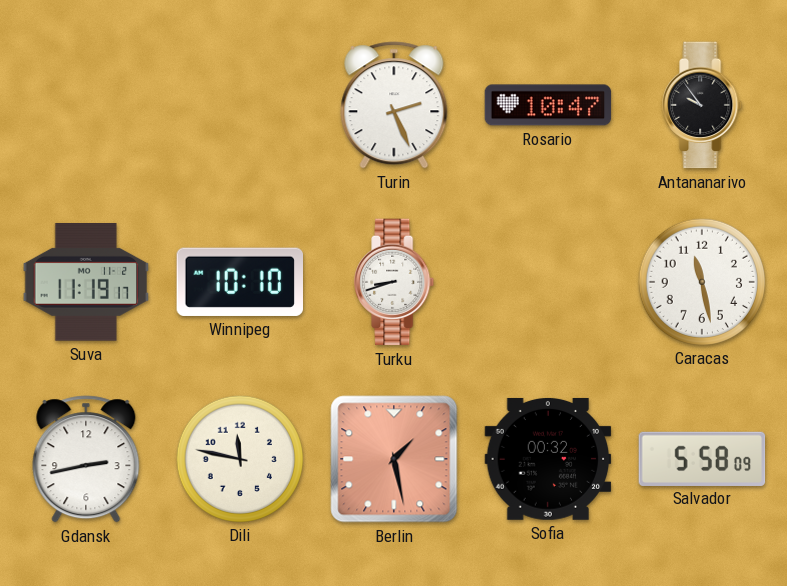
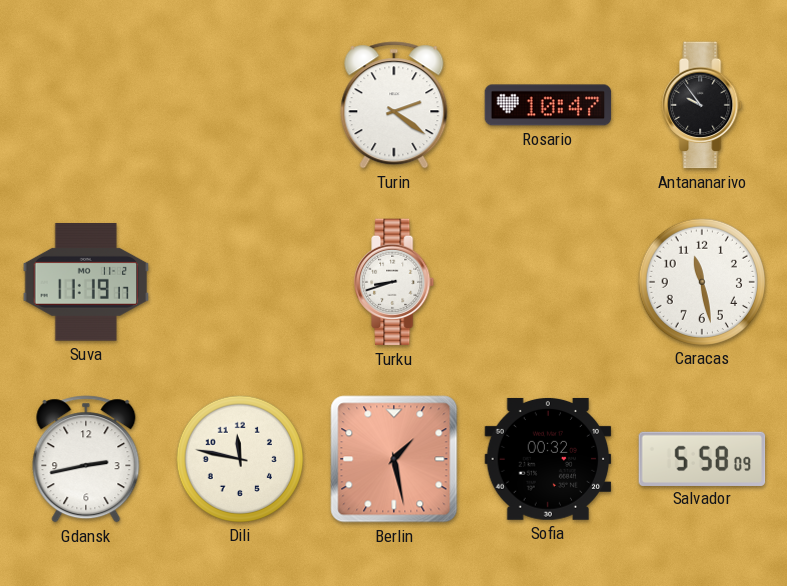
Turin: 2:26 -> 2:21
Winnipeg: 10:10 -> none
